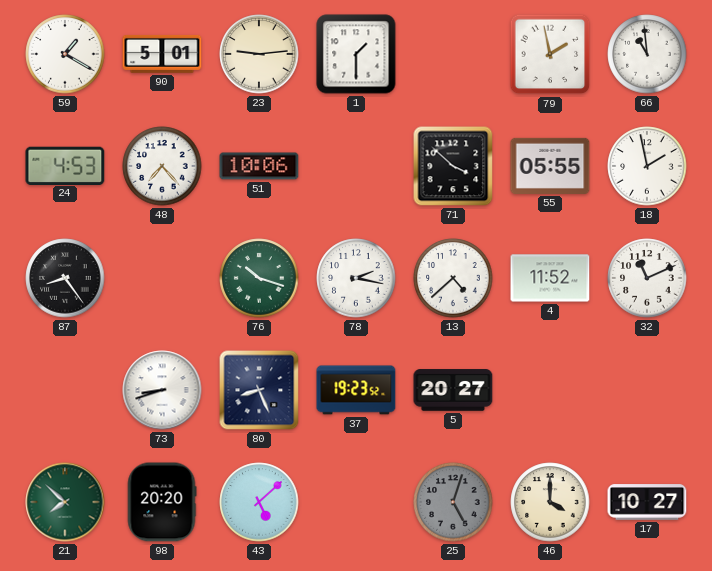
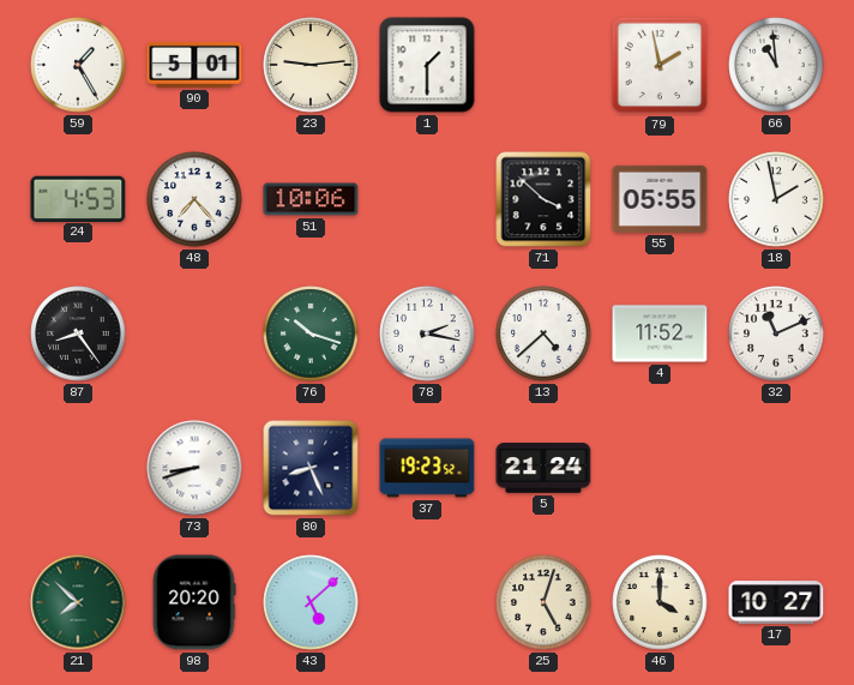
59: 1:20 -> 1:25
5: 20:27 -> 21:24
25 dial: grey -> cream
